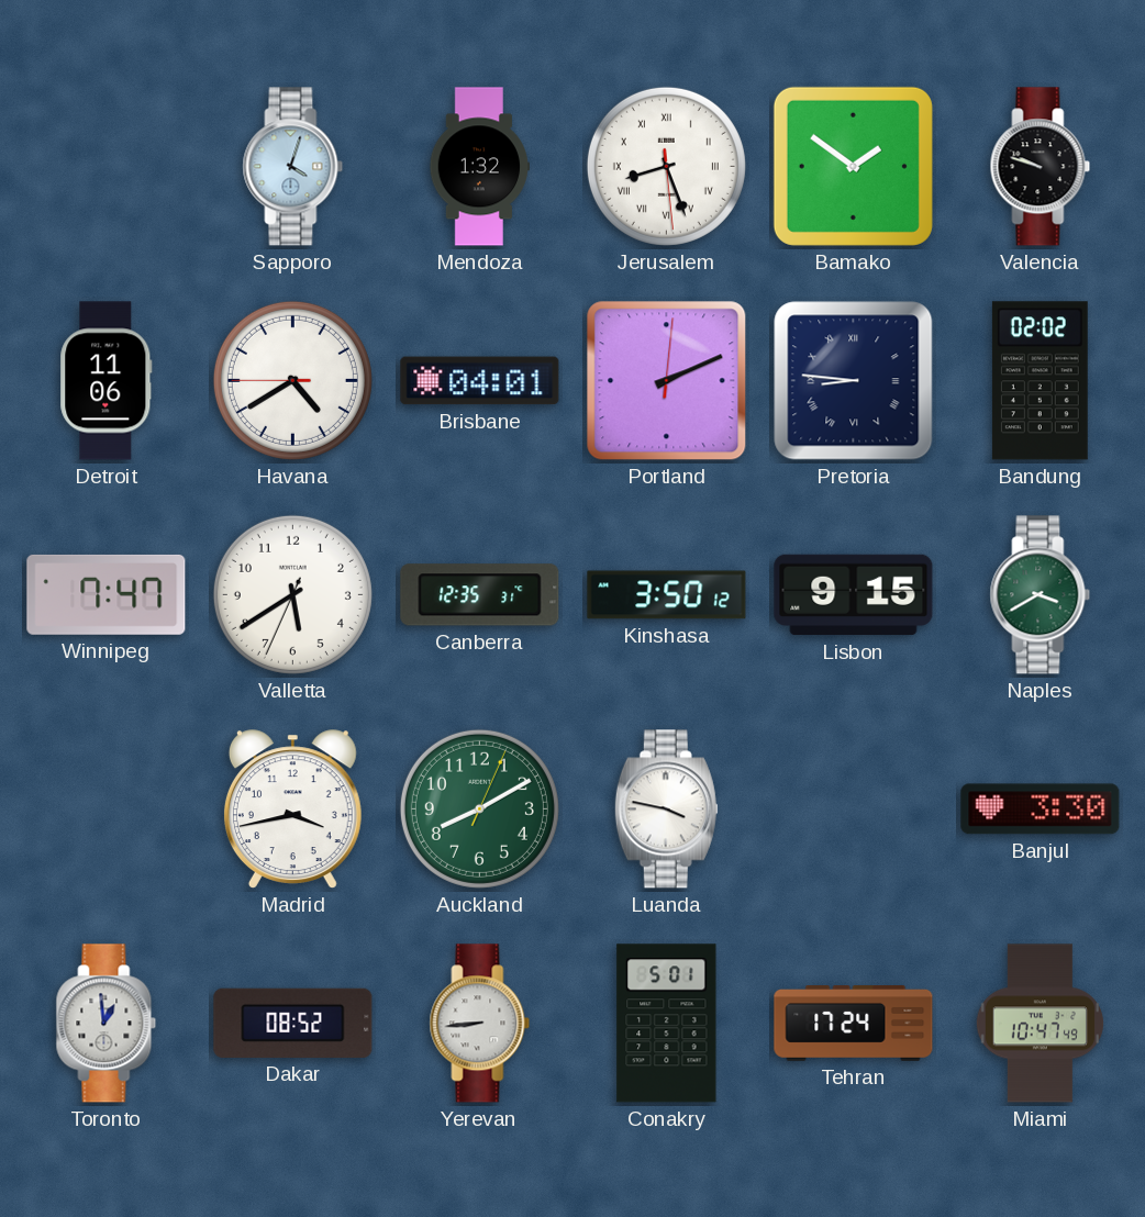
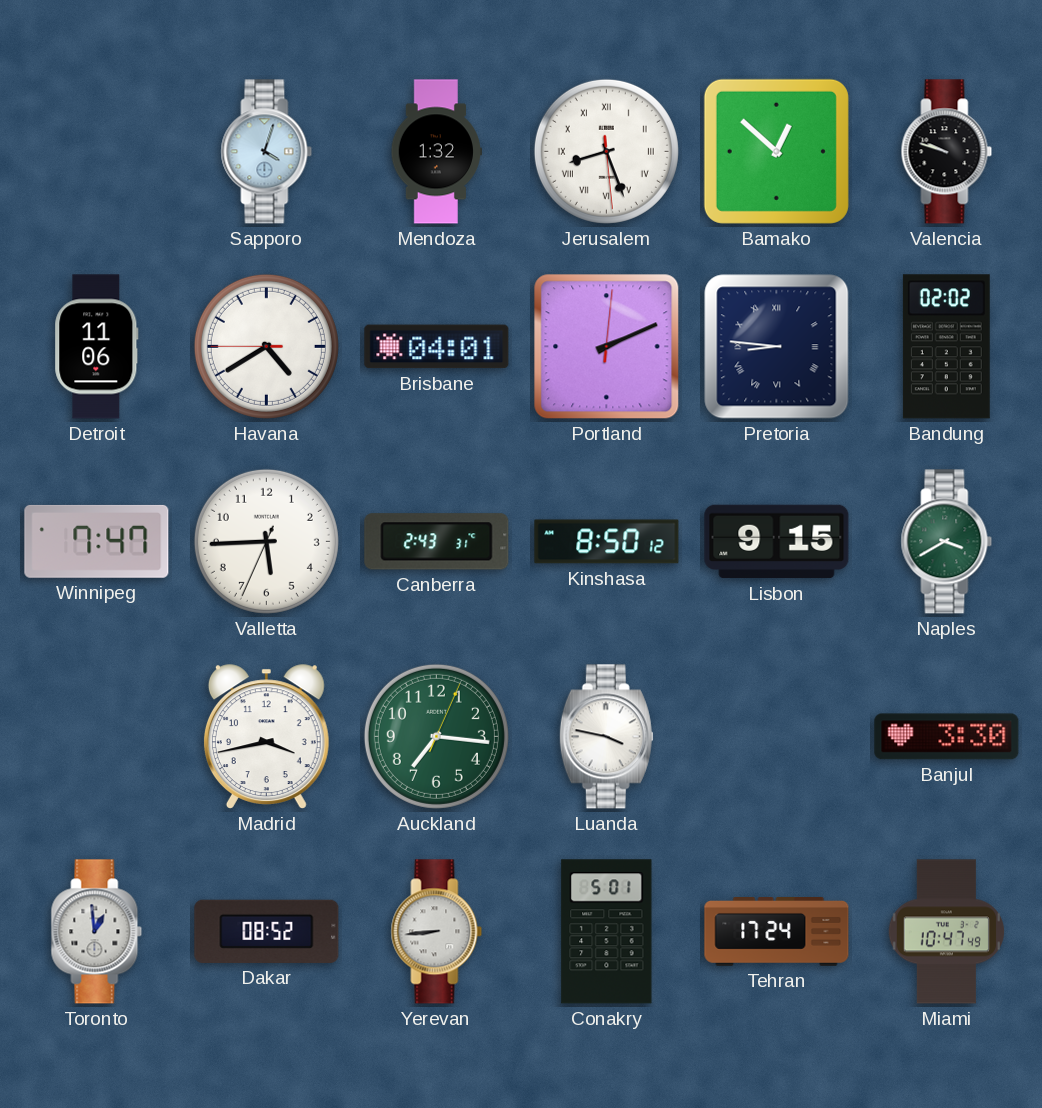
Bamako: 1:51 -> 12:52
Valletta: 5:39 -> 5:44
Canberra: 12:35 -> 2:43
Kinshasa: 3:50 -> 8:50
Auckland: 8:10 -> 7:16
